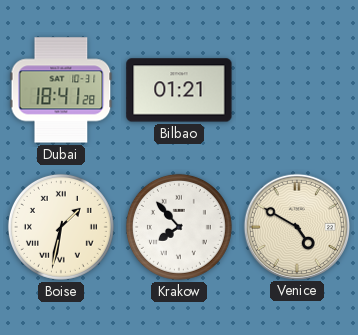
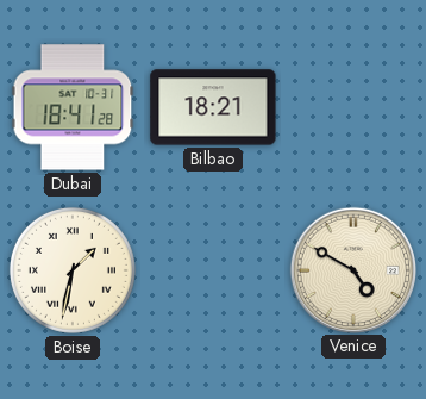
Bilbao: 01:21 -> 18:21
Krakow: 7:53 -> none
